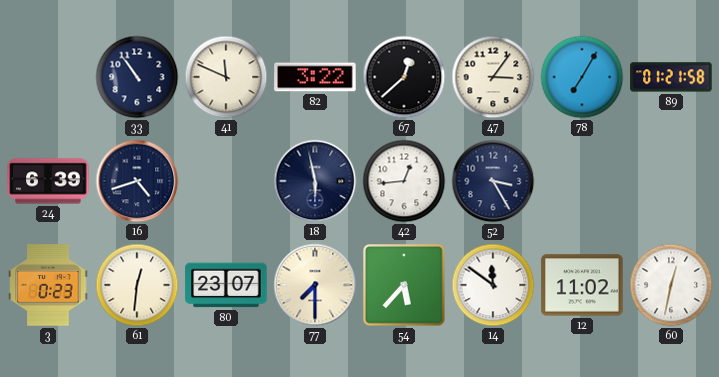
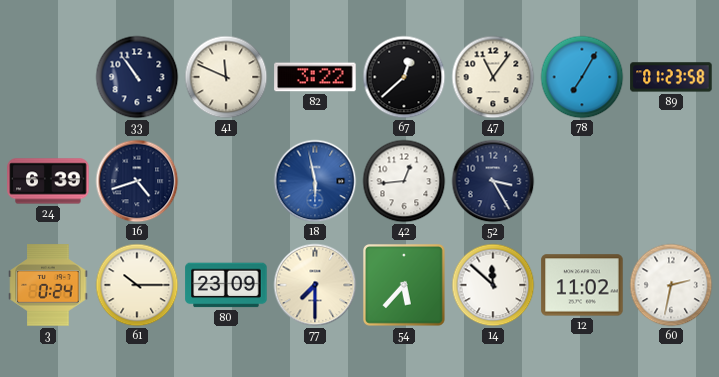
47: 3:06 -> 11:06
89: 01:21 -> 01:23
18 dial: navy -> blue
3: 0:23 -> 0:24
61: 12:31 -> 10:15
80: 23:07 -> 23:09
14: 11:51 -> 11:52
60: 12:32 -> 2:32
